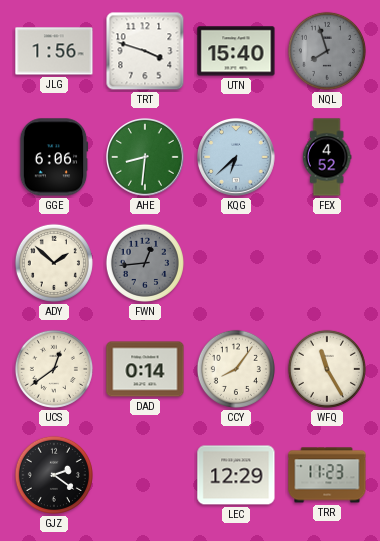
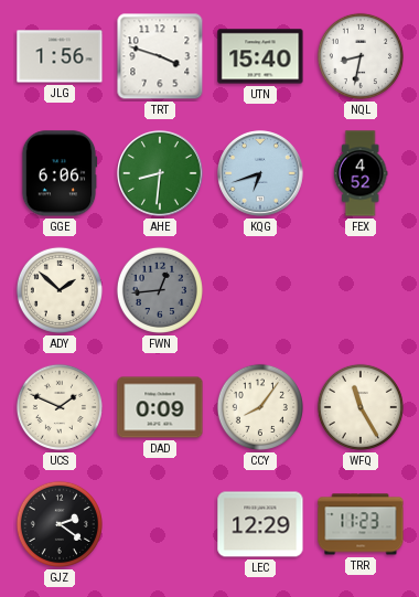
NQL: 7:57 -> 8:32
NQL dial: grey -> white
KQG: 6:38 -> 6:42
UCS: 12:39 -> 1:49
DAD: 0:14 -> 0:09
